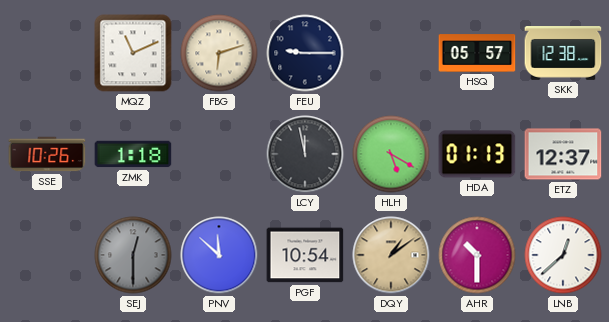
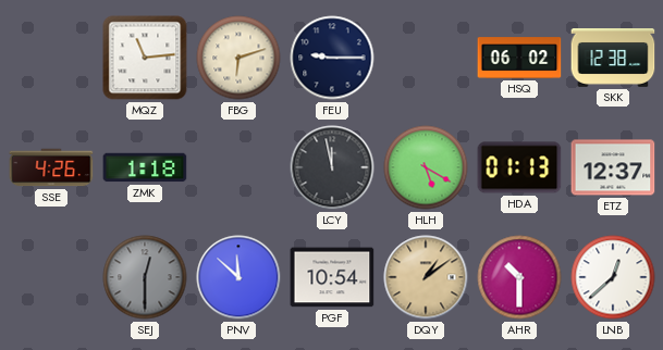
MQZ: 11:11 -> 11:14
HSQ: 05:57 -> 06:02
SSE: 10:26 -> 4:26
